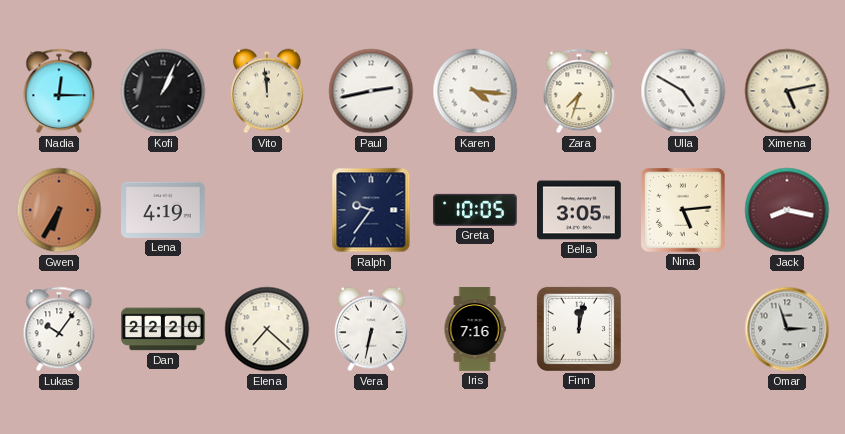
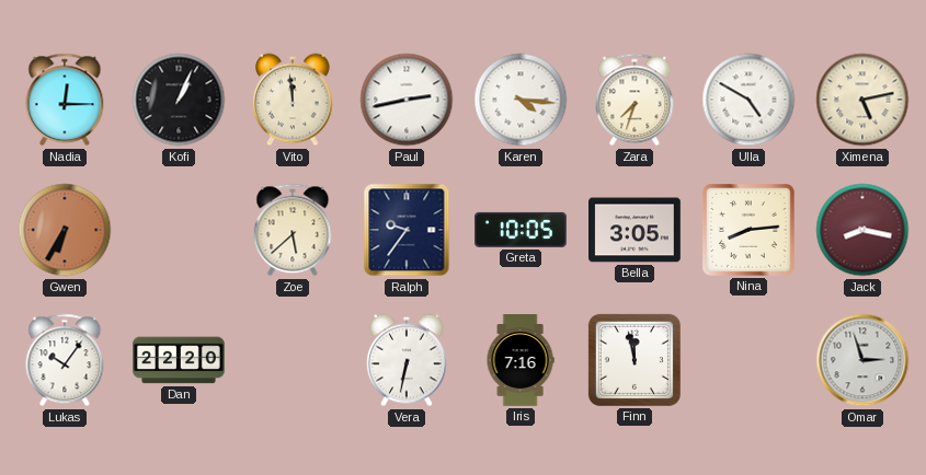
Lena: 4:19 -> none
Zoe: none -> 5:38
Nina: 5:14 -> 8:14
Elena: 7:22 -> none
Finn: 12:02 -> 11:58
